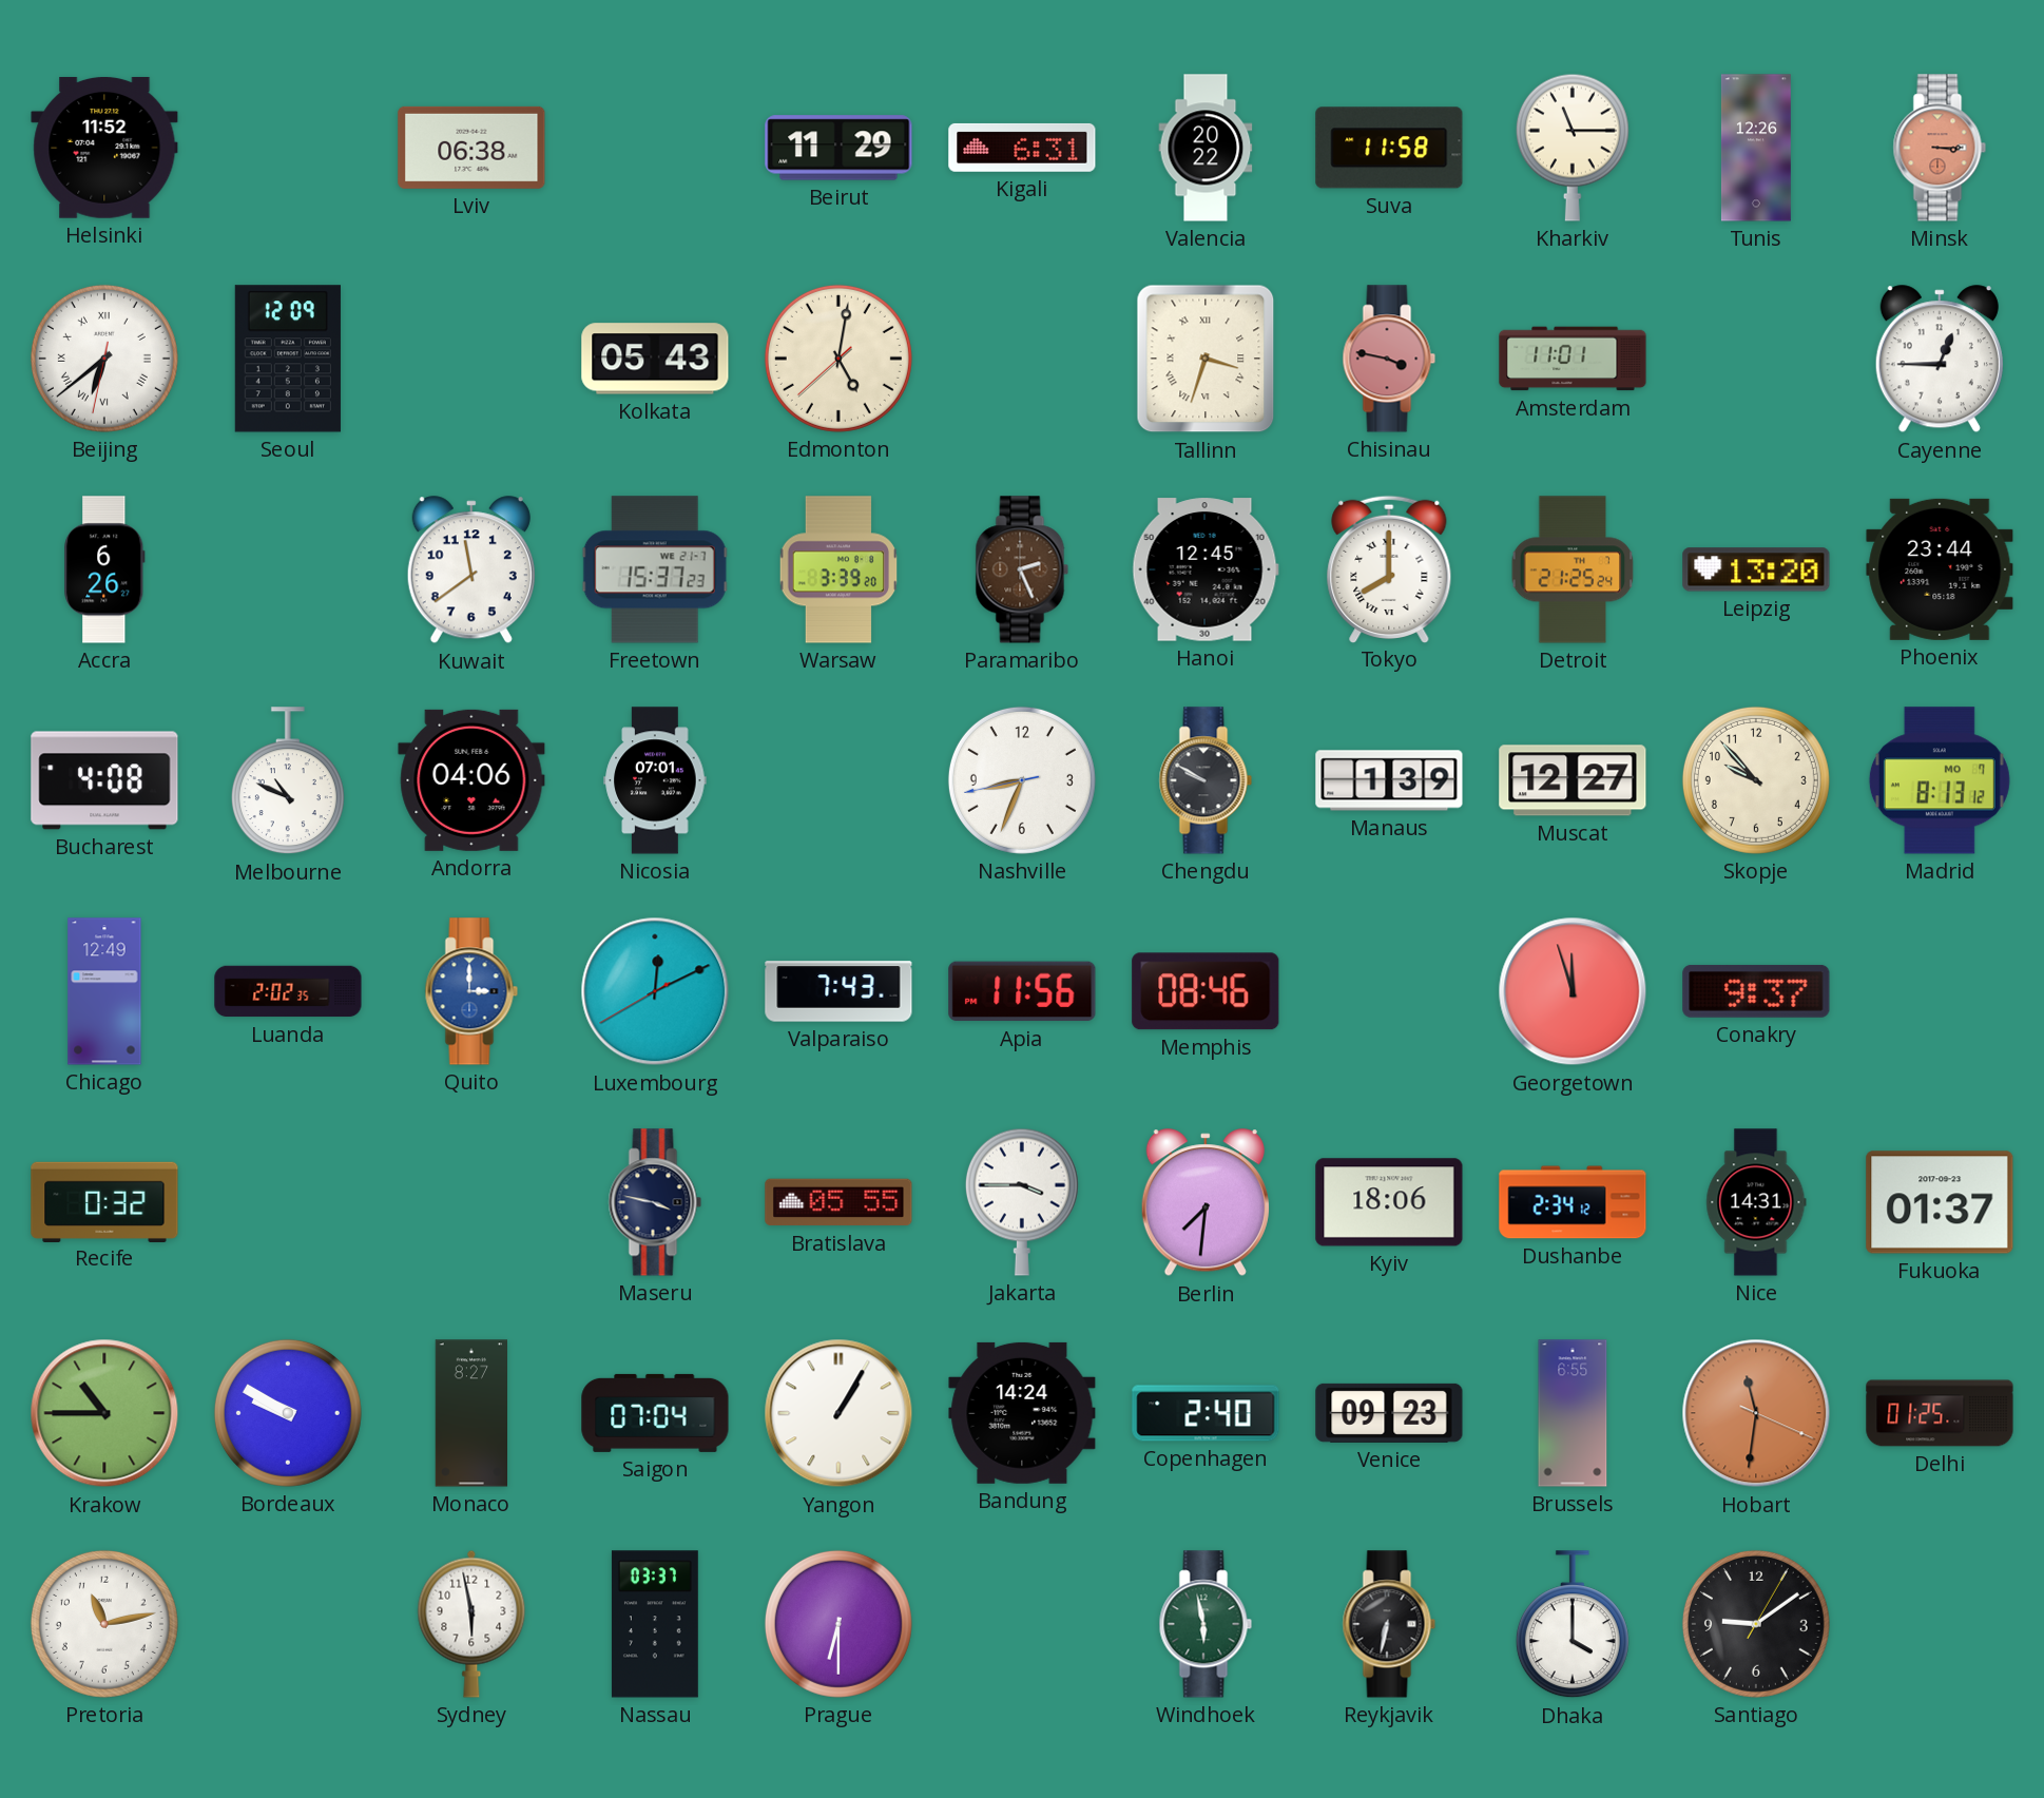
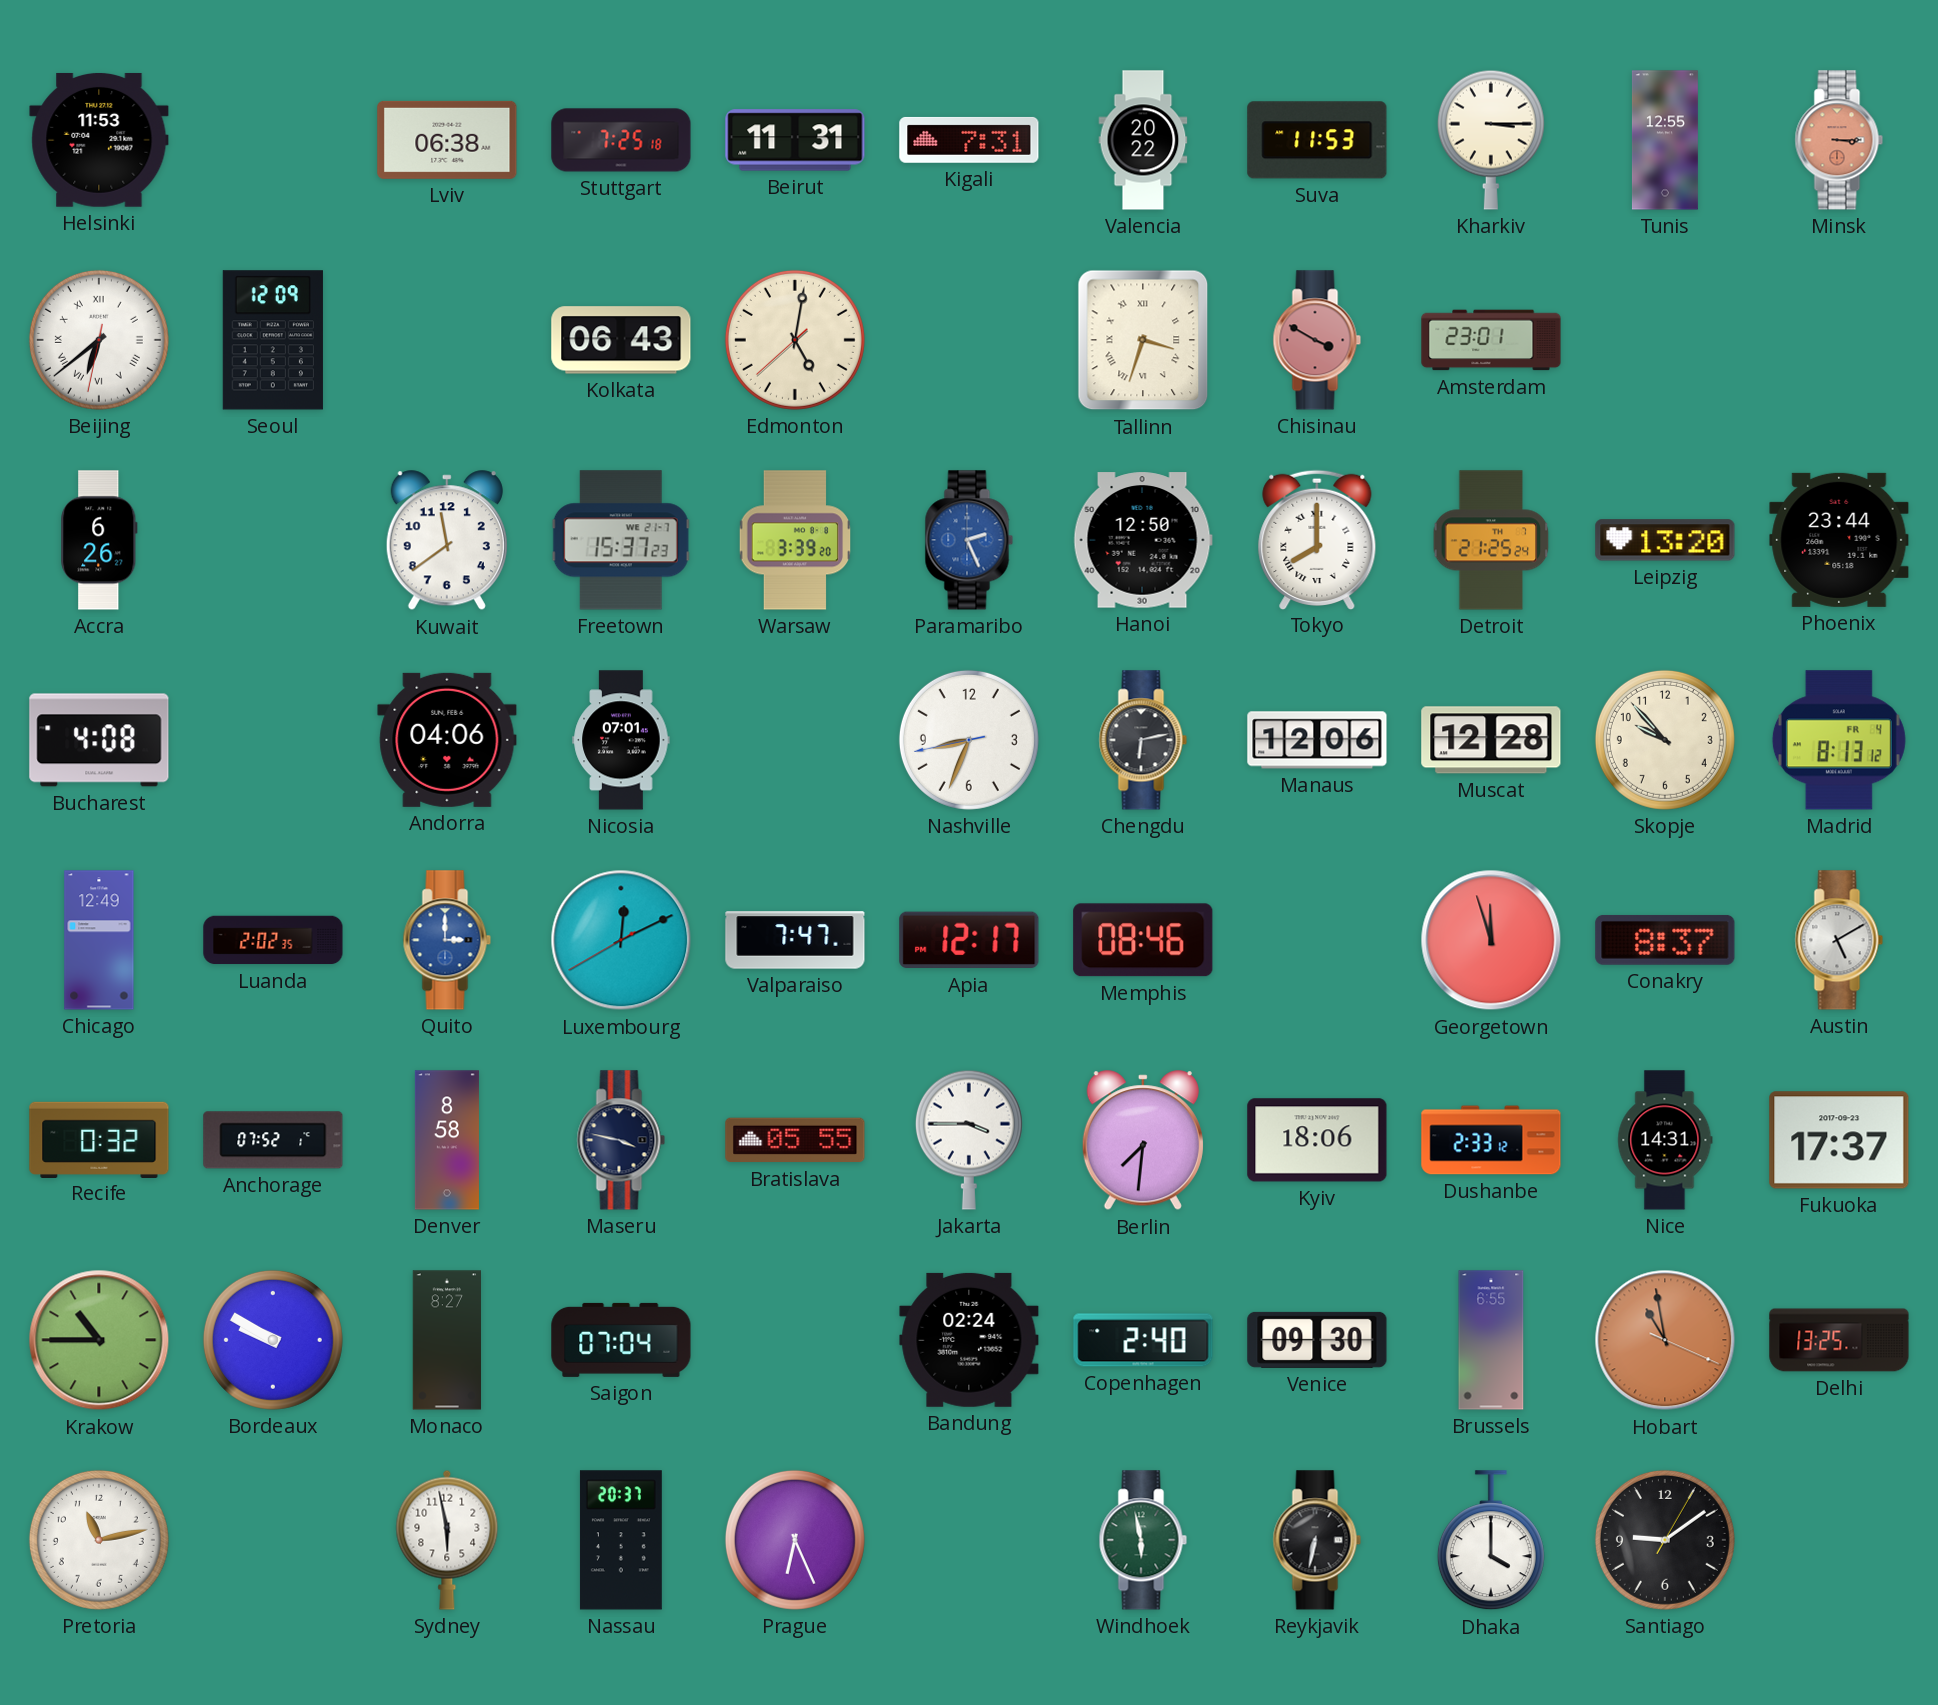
Helsinki: 11:52 -> 11:53
Stuttgart: none -> 7:25
Beirut: 11:29 -> 11:31
Kigali: 6:31 -> 7:31
Suva: 11:58 -> 11:53
Kharkiv: 11:15 -> 3:15
Tunis: 12:26 -> 12:55
Kolkata: 05:43 -> 06:43
Chisinau: 3:47 -> 3:50
Amsterdam: 11:01 -> 23:01
Cayenne: 12:45 -> none
Paramaribo dial: brown -> blue
Hanoi: 12:45 -> 12:50
Melbourne: 10:49 -> none
Chengdu: 9:50 -> 6:13
Manaus: 1:39 -> 12:06
Muscat: 12:27 -> 12:28
Madrid date: MO 7 -> FR 4
Valparaiso: 7:43 -> 7:47
Apia: 11:56 -> 12:17
Conakry: 9:37 -> 8:37
Austin: none -> 5:10
Anchorage: none -> 07:52
Denver: none -> 8:58
Dushanbe: 2:34 -> 2:33
Fukuoka: 01:37 -> 17:37
Yangon: 1:05 -> none
Bandung: 14:24 -> 02:24
Venice: 09:23 -> 09:30
Hobart: 11:31 -> 10:58
Delhi: 01:25 -> 13:25
Nassau: 03:37 -> 20:37
Prague: 6:30 -> 6:26
